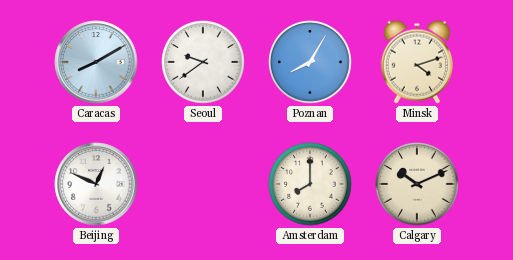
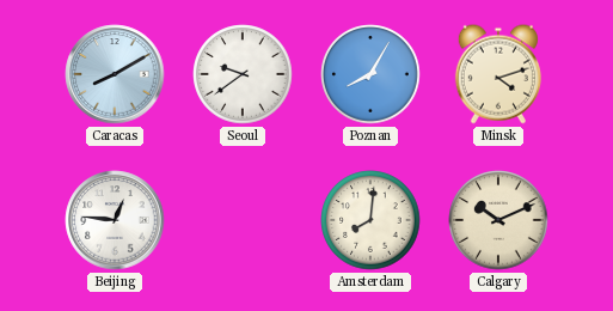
Beijing: 12:49 -> 12:46
Amsterdam: 8:00 -> 8:01
